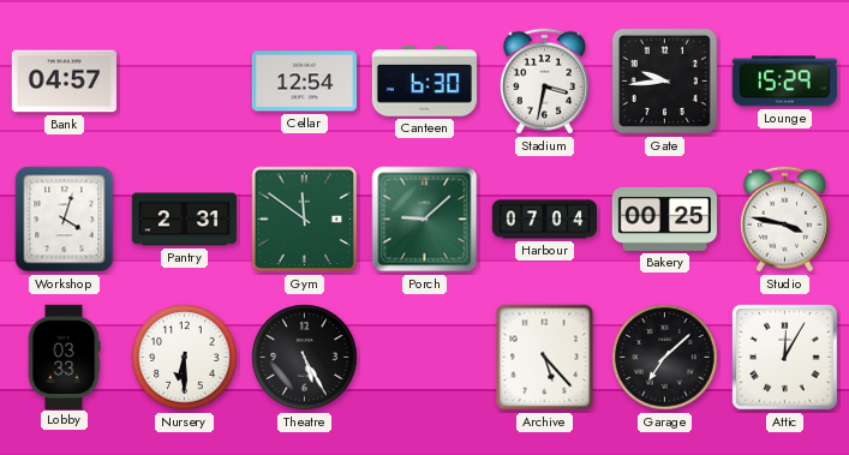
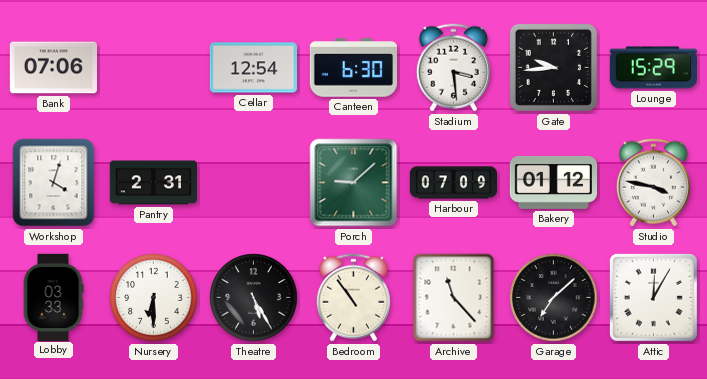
Bank: 04:57 -> 07:06
Stadium: 3:32 -> 3:29
Gym: 11:51 -> none
Harbour: 07:04 -> 07:09
Bakery: 00:25 -> 01:12
Bedroom: none -> 10:54
Archive: 5:23 -> 11:23
